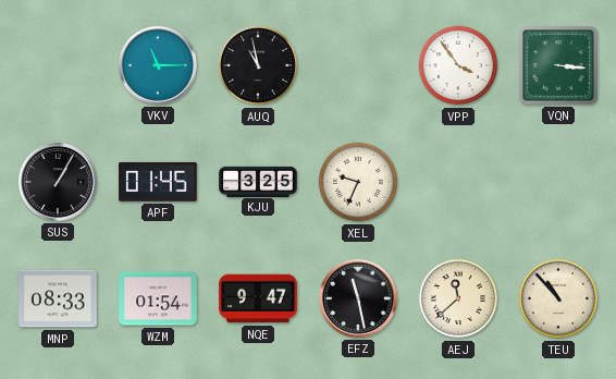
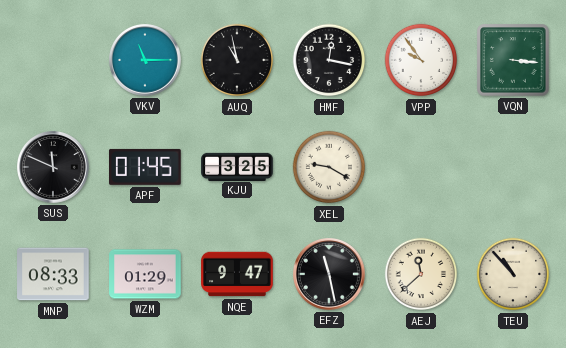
HMF: none -> 12:17
VPP: 3:54 -> 9:54
SUS: 1:05 -> 11:49
XEL: 9:34 -> 9:20
WZM: 01:54 -> 01:29
